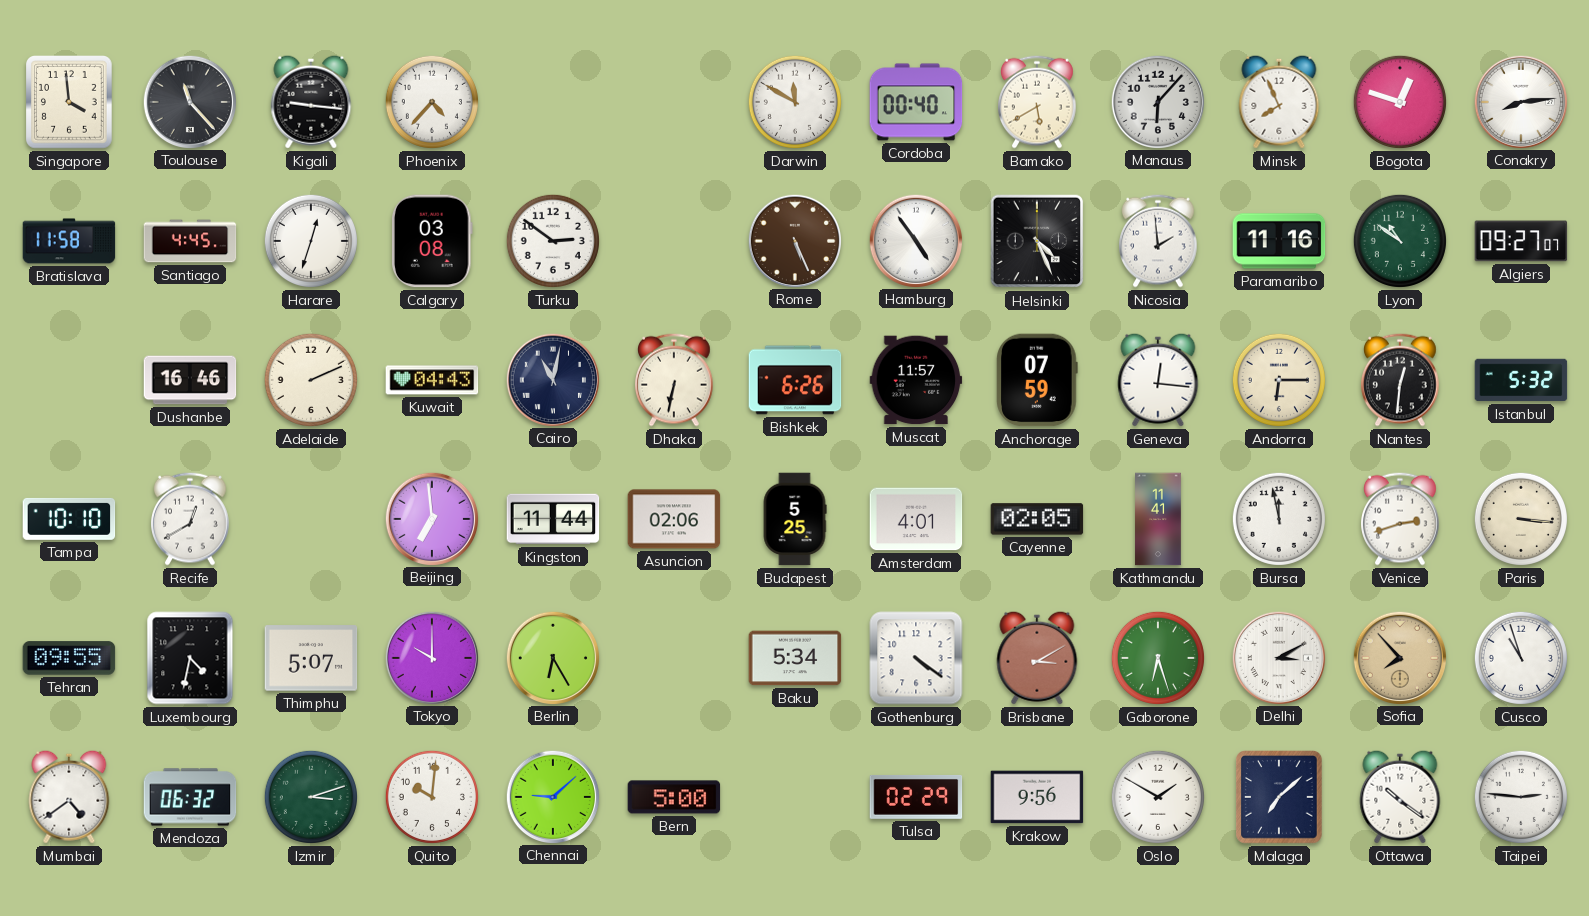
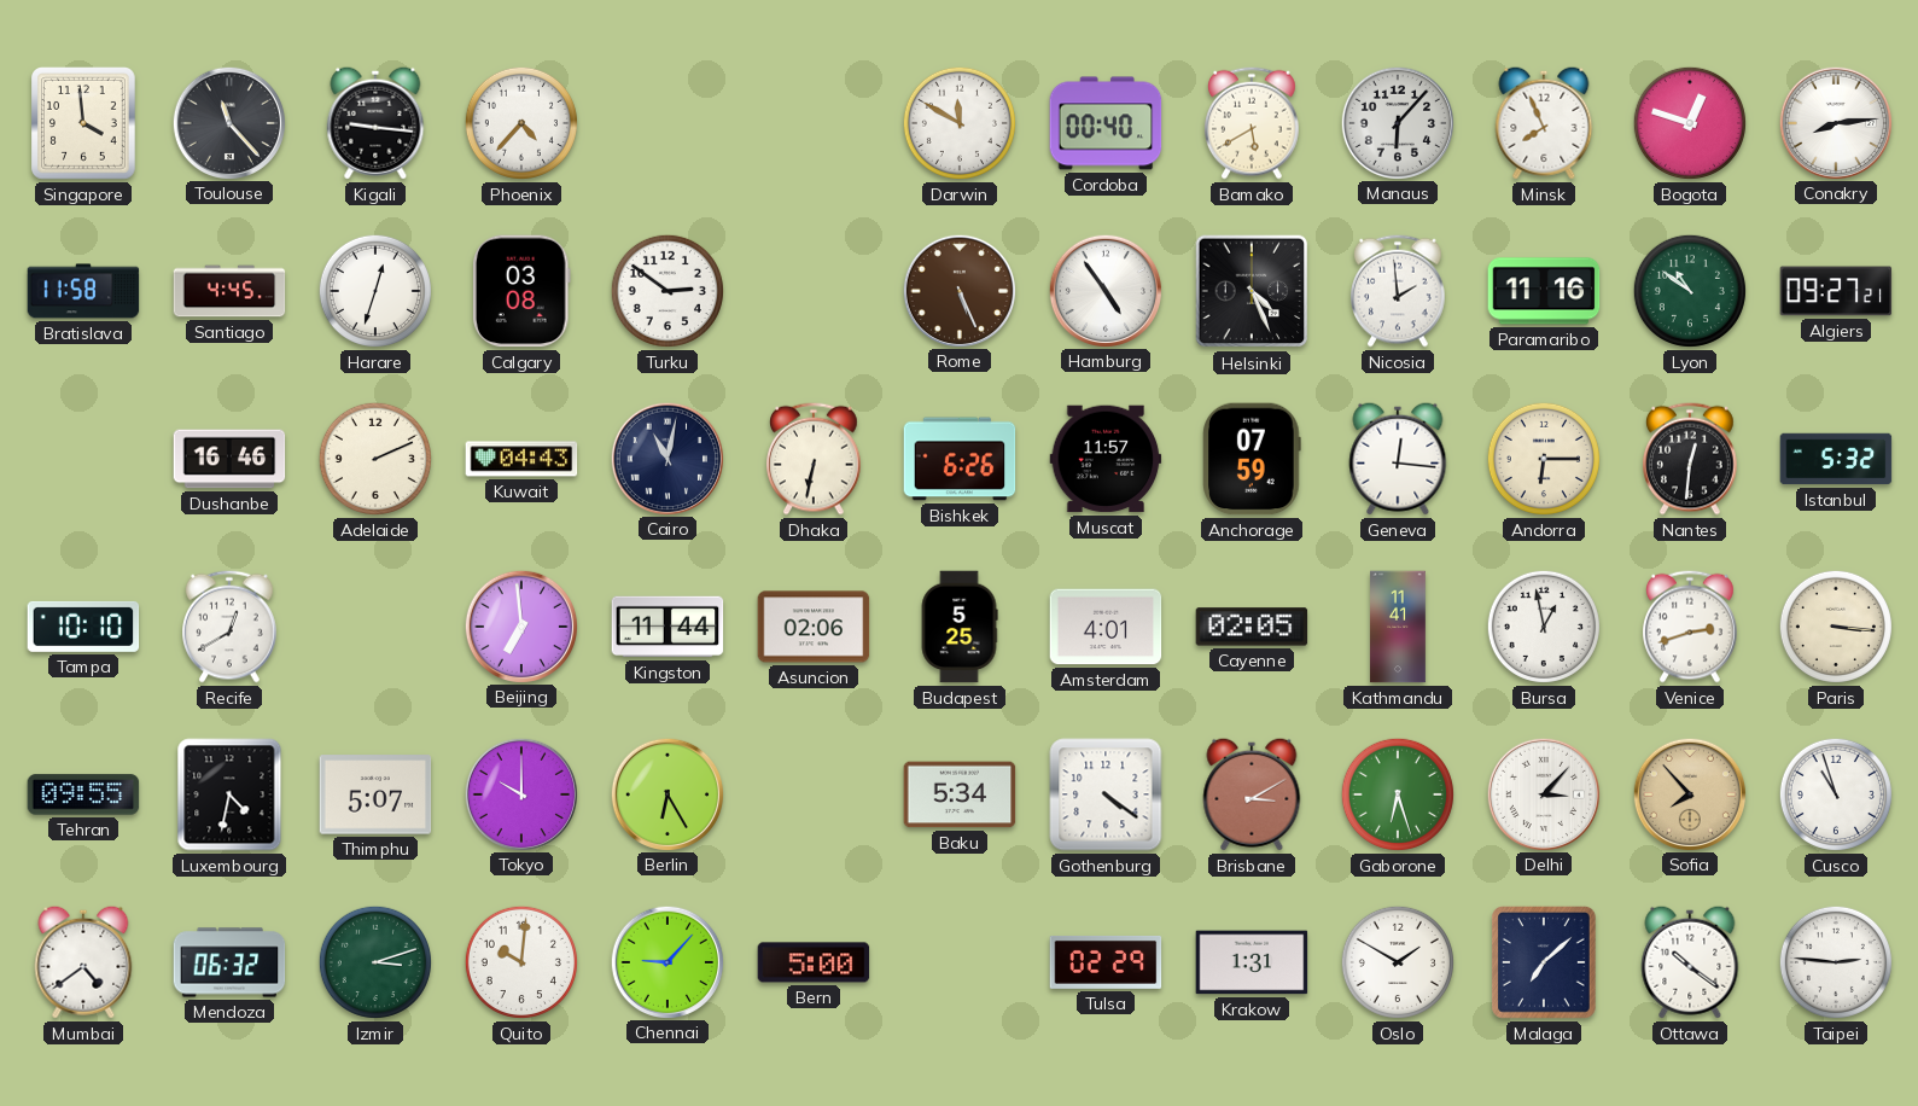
Algiers: 09:27:07 -> 09:27:21
Bursa: 11:58 -> 12:58
Delhi: 3:10 -> 3:07
Chennai: 9:08 -> 9:07
Krakow: 9:56 -> 1:31
